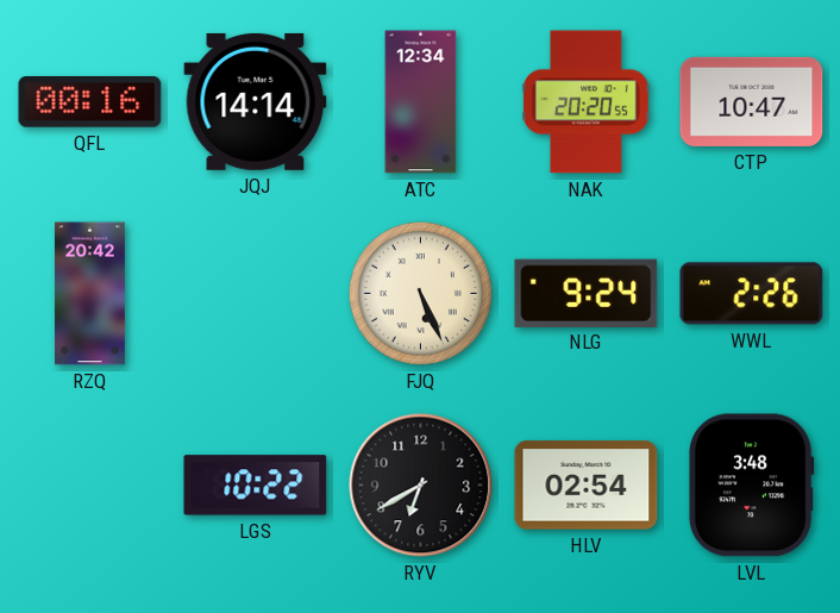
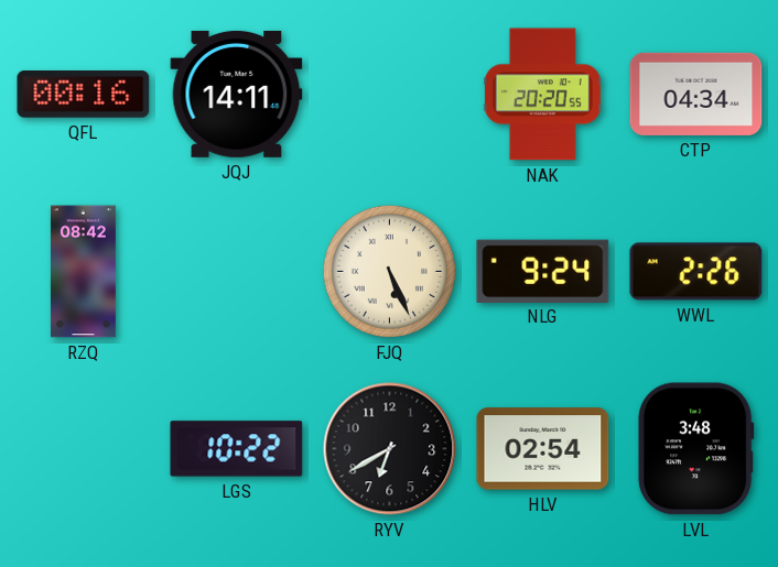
JQJ: 14:14 -> 14:11
ATC: 12:34 -> none
CTP: 10:47 -> 04:34
RZQ: 20:42 -> 08:42
